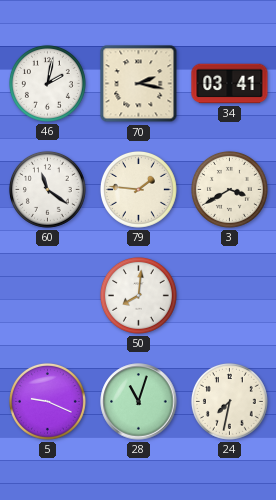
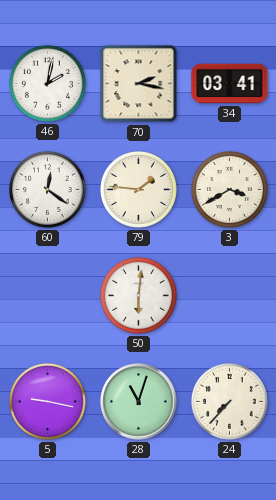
60: 11:21 -> 12:21
50: 8:01 -> 6:01
5: 9:19 -> 9:17
24: 7:32 -> 7:37
